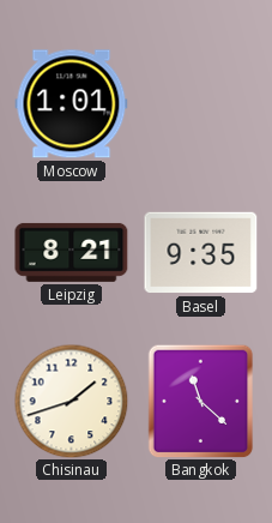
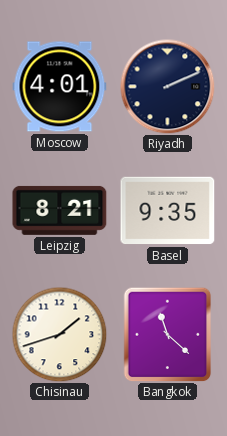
Moscow: 1:01 -> 4:01
Riyadh: none -> 2:11
